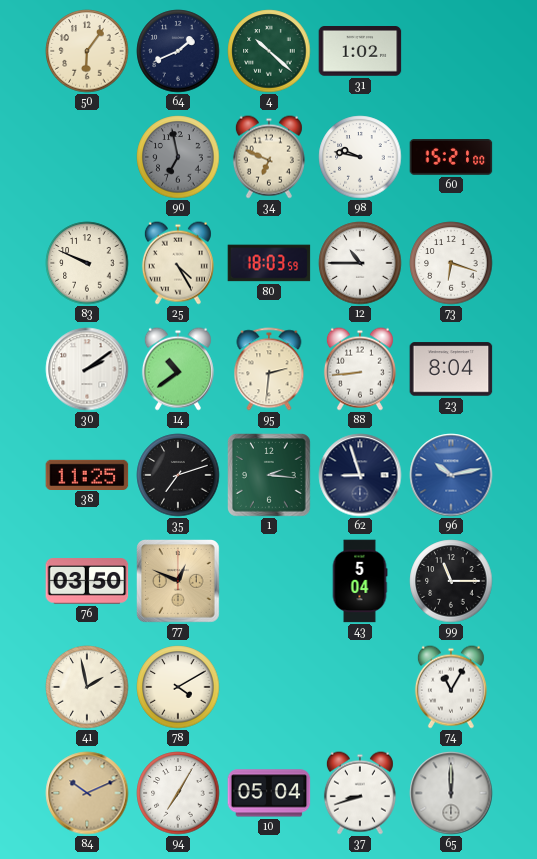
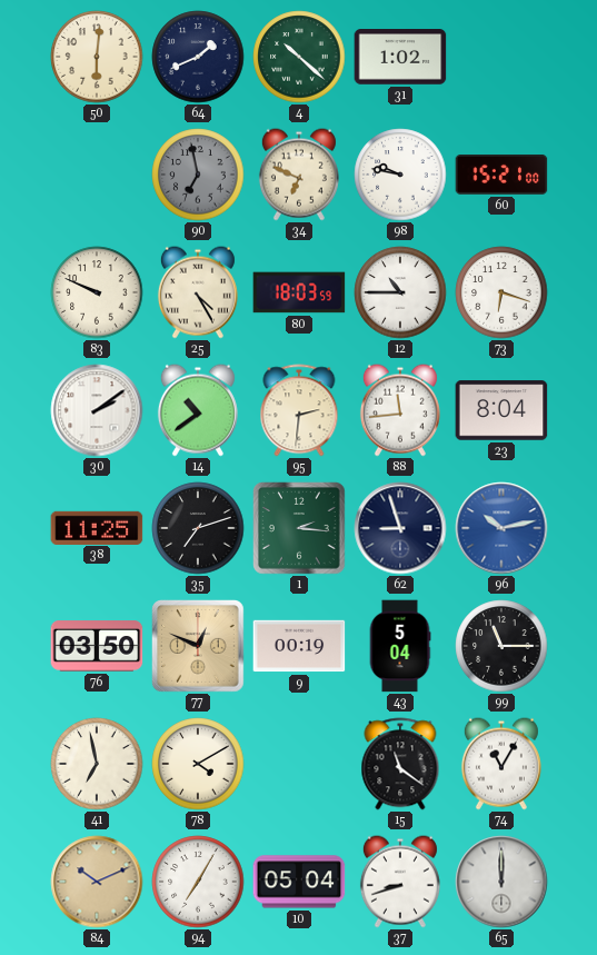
50: 6:06 -> 6:01
88: 8:44 -> 11:44
9: none -> 00:19
41: 1:58 -> 6:58
15: none -> 11:21
